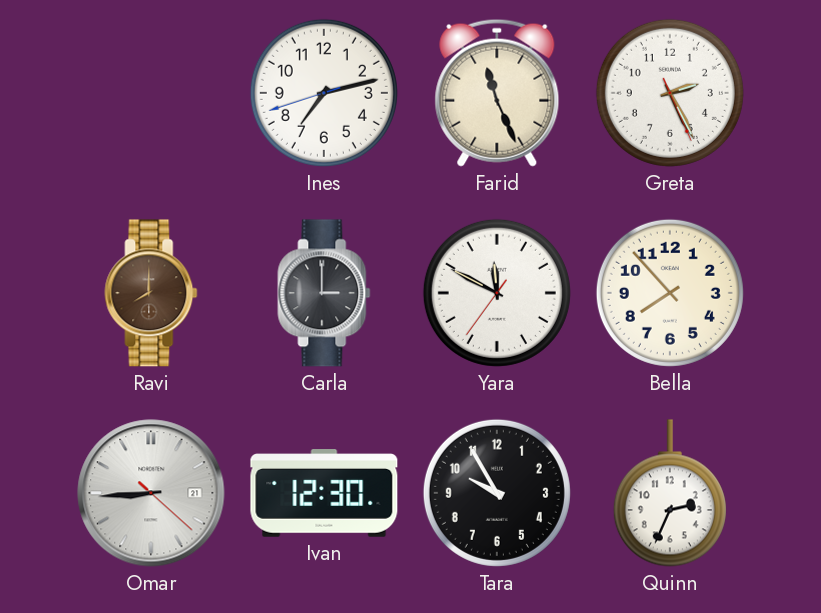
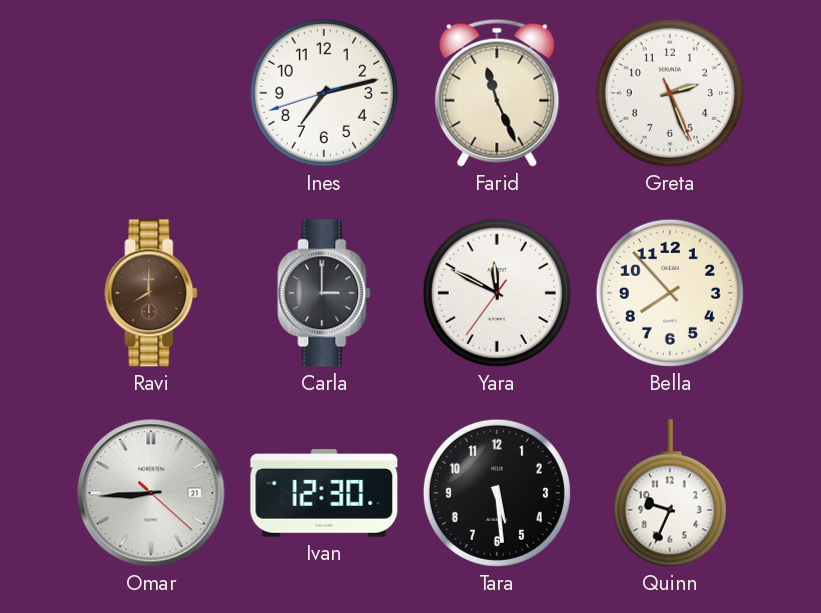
Greta: 2:25 -> 2:26
Tara: 9:55 -> 5:29
Quinn: 2:34 -> 9:34
